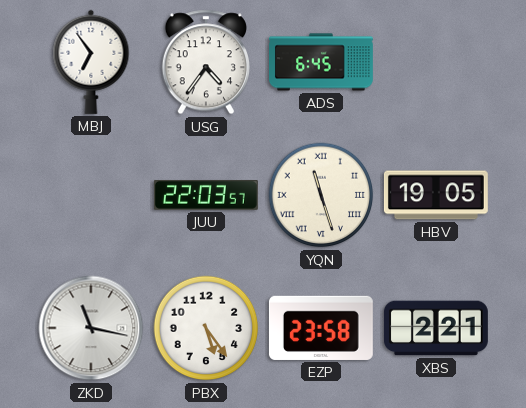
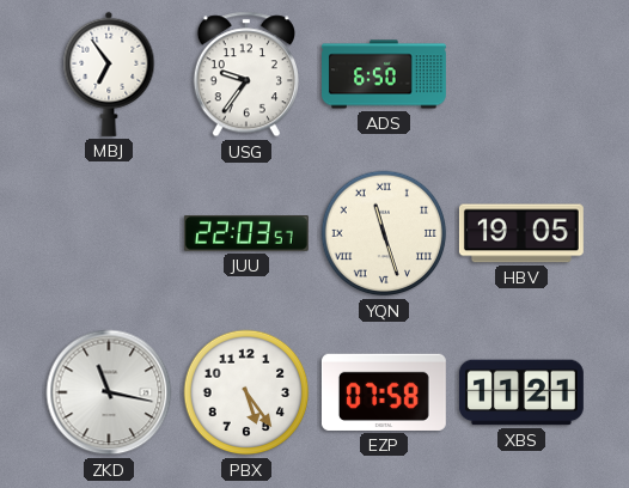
USG: 4:36 -> 9:36
ADS: 6:45 -> 6:50
EZP: 23:58 -> 07:58
XBS: 2:21 -> 11:21
